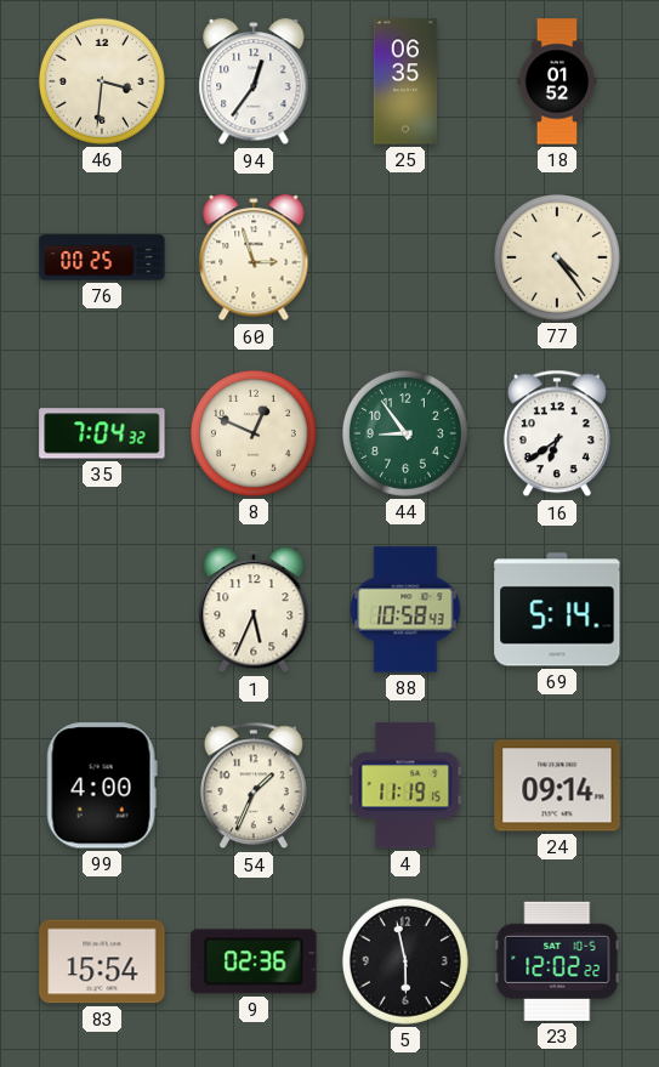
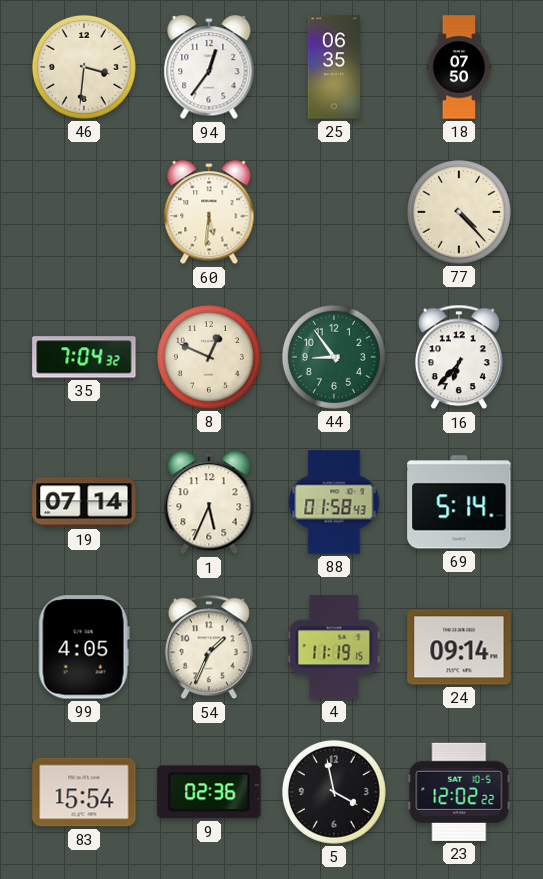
18: 01:52 -> 07:50
76: 00:25 -> none
60: 2:57 -> 5:31
77: 4:24 -> 4:23
16: 6:39 -> 6:37
19: none -> 07:14
88: 10:58 -> 01:58
99: 4:00 -> 4:05
5: 5:58 -> 3:58
